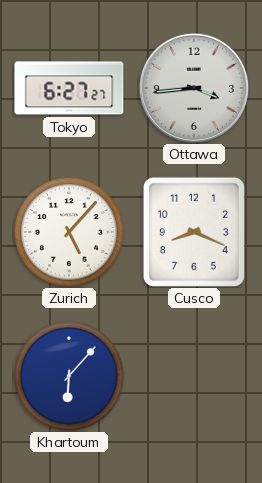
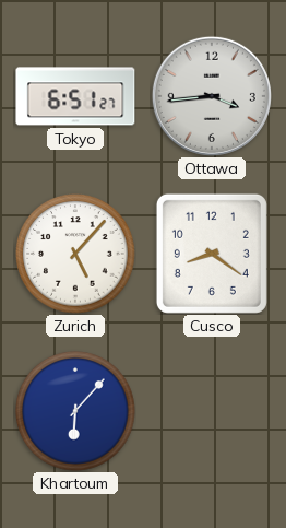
Tokyo: 6:27 -> 6:51
Cusco: 8:19 -> 8:21
